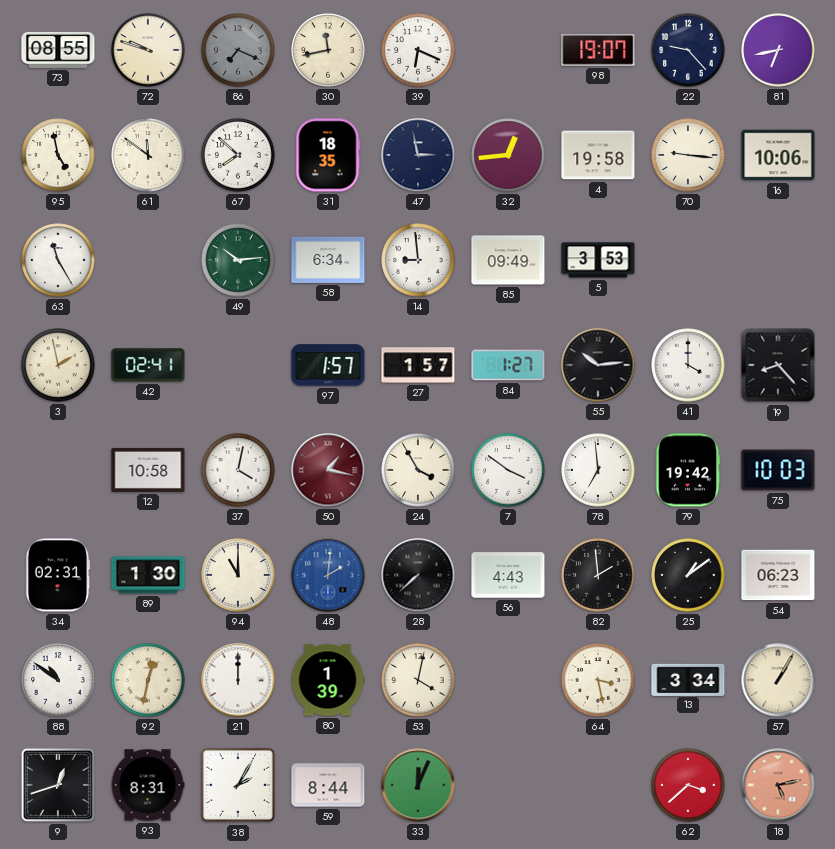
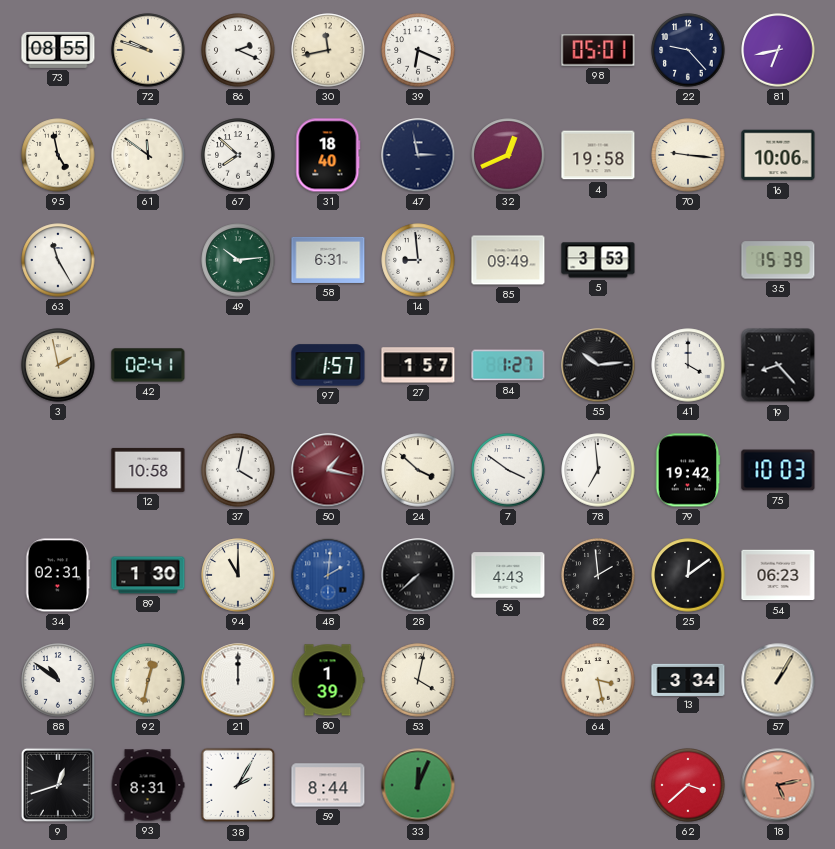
86: 7:19 -> 2:19
86 dial: grey -> white
98: 19:07 -> 05:01
31: 18:35 -> 18:40
32: 12:44 -> 12:41
58: 6:34 -> 6:31
35: none -> 15:39
24: 3:55 -> 3:52
25: 1:09 -> 12:09
